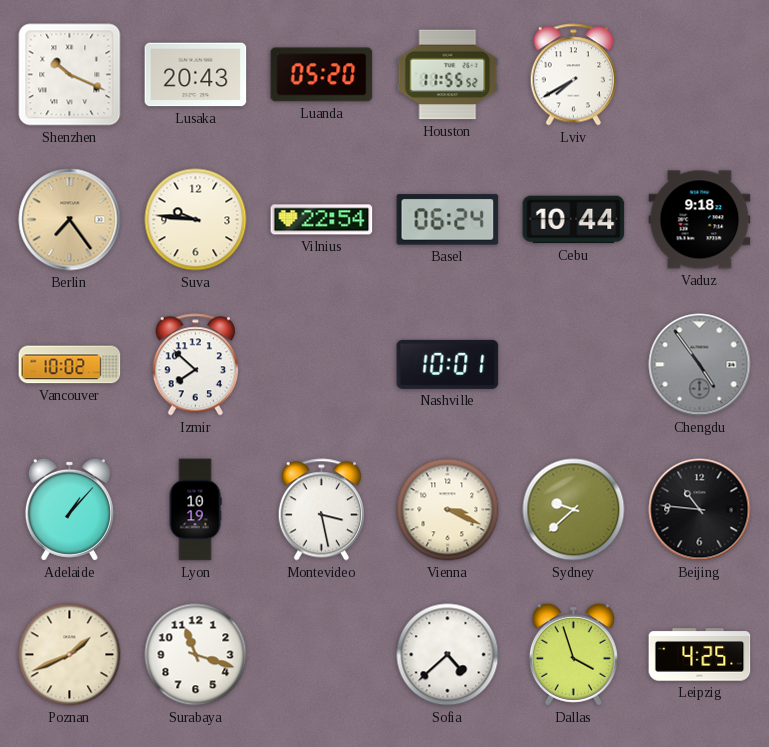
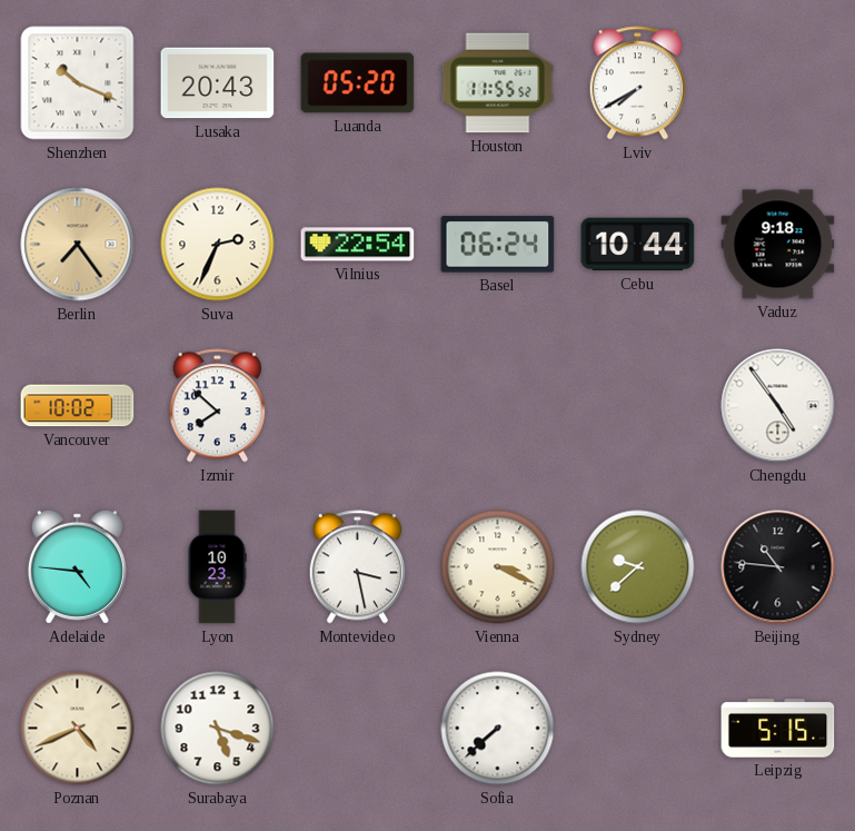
Suva: 9:46 -> 2:34
Nashville: 10:01 -> none
Chengdu dial: grey -> white
Adelaide: 1:07 -> 4:46
Lyon: 10:19 -> 10:23
Poznan: 1:41 -> 4:41
Surabaya: 11:18 -> 5:18
Sofia: 4:38 -> 7:38
Dallas: 3:57 -> none
Leipzig: 4:25 -> 5:15
